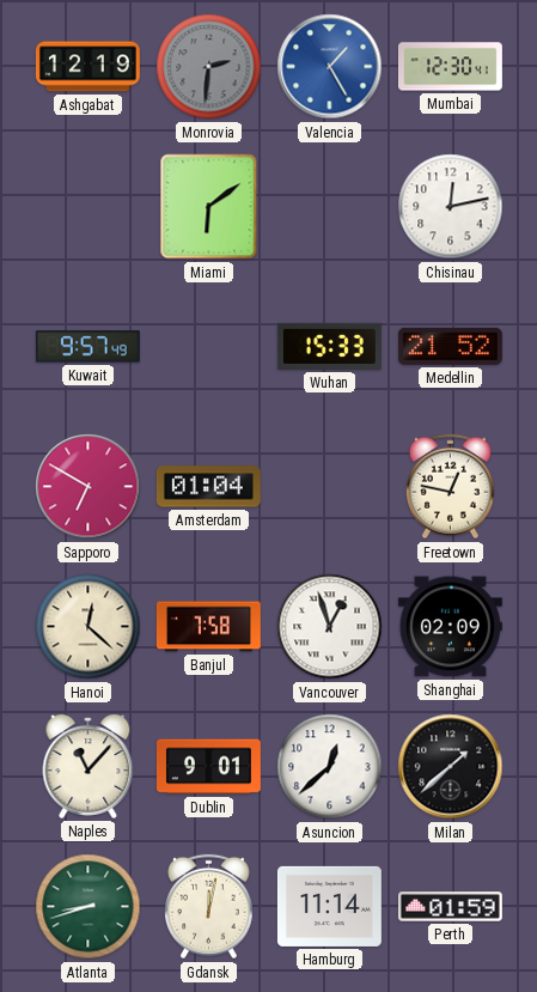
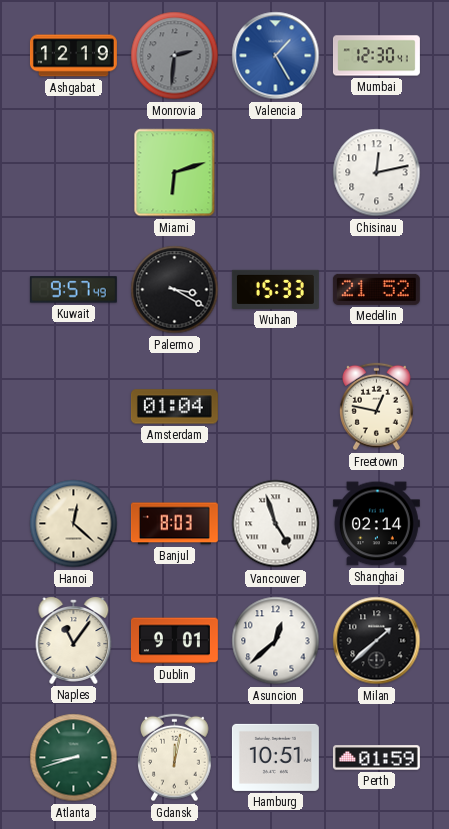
Miami: 6:09 -> 6:12
Palermo: none -> 3:20
Sapporo: 6:50 -> none
Banjul: 7:58 -> 8:03
Vancouver: 12:57 -> 4:57
Shanghai: 02:09 -> 02:14
Naples: 11:07 -> 11:06
Hamburg: 11:14 -> 10:51
